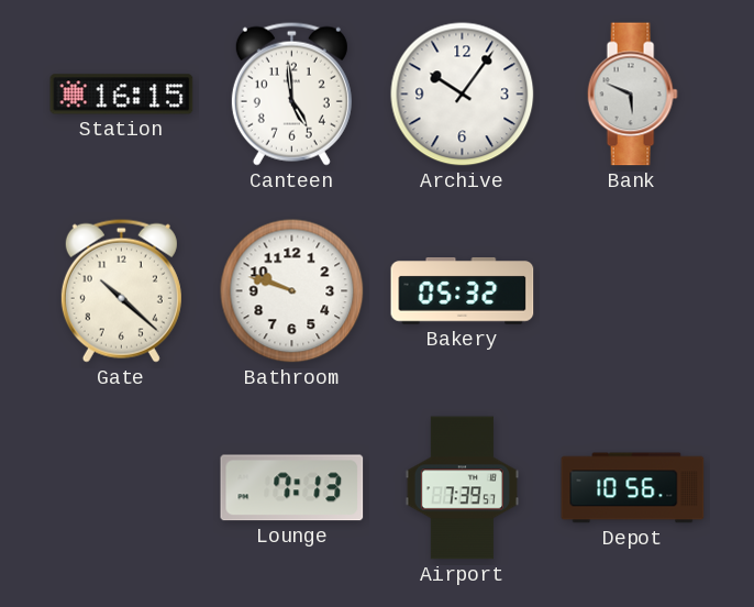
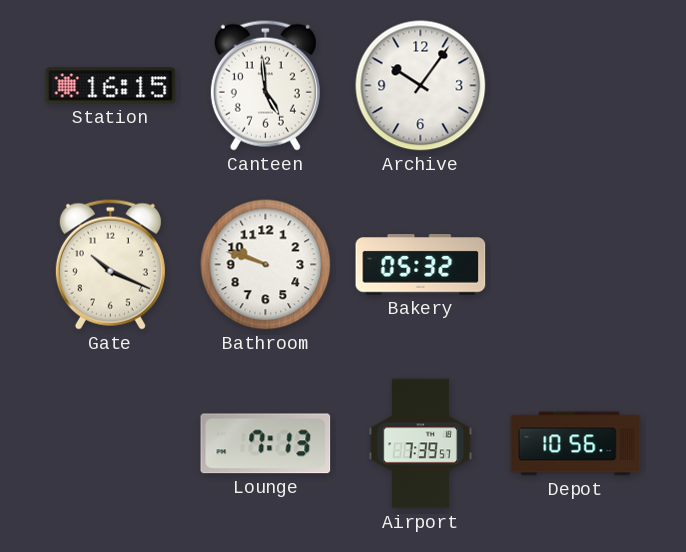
Bank: 5:49 -> none
Gate: 10:22 -> 10:19
